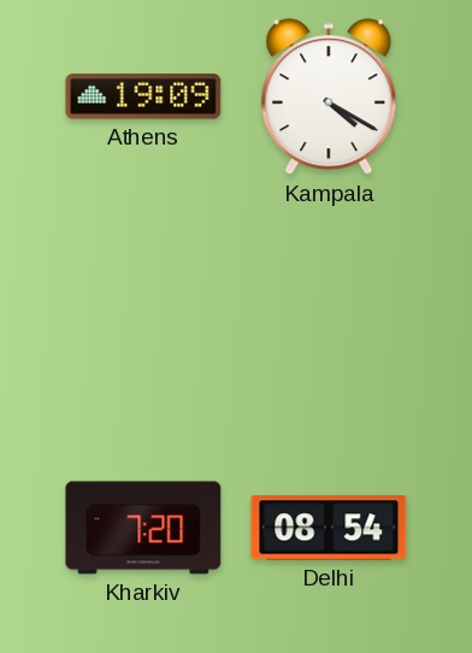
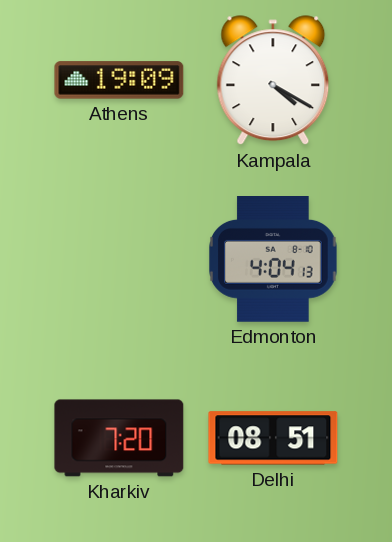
Edmonton: none -> 4:04
Delhi: 08:54 -> 08:51
